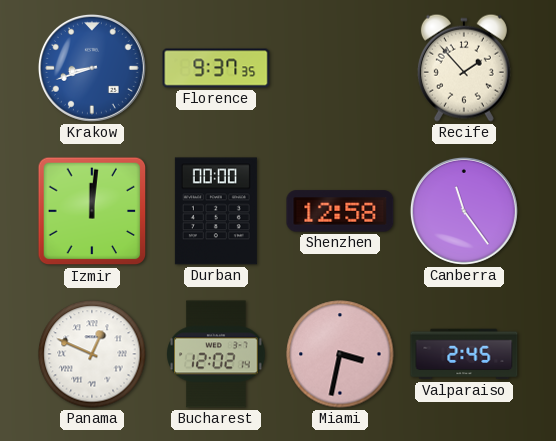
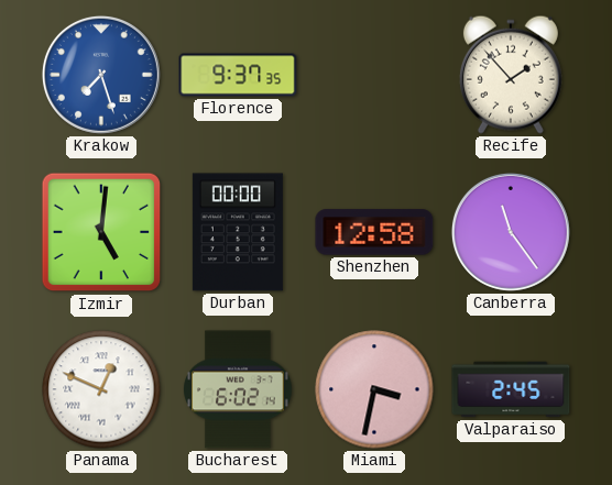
Krakow: 8:42 -> 7:27
Izmir: 12:01 -> 5:01
Bucharest: 12:02 -> 6:02
